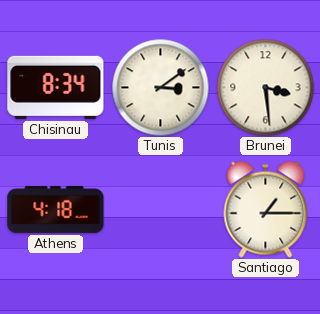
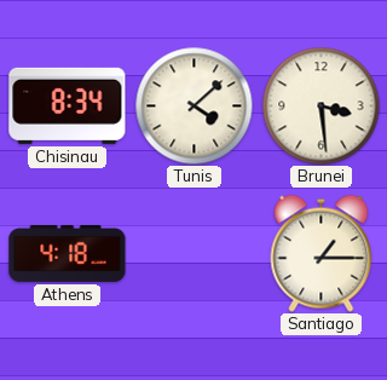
Tunis: 3:09 -> 4:08
